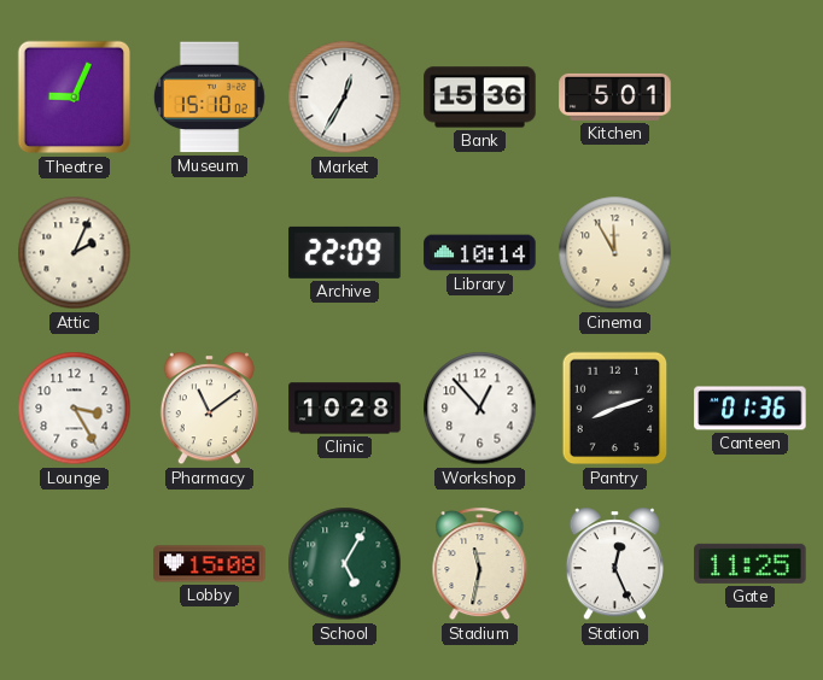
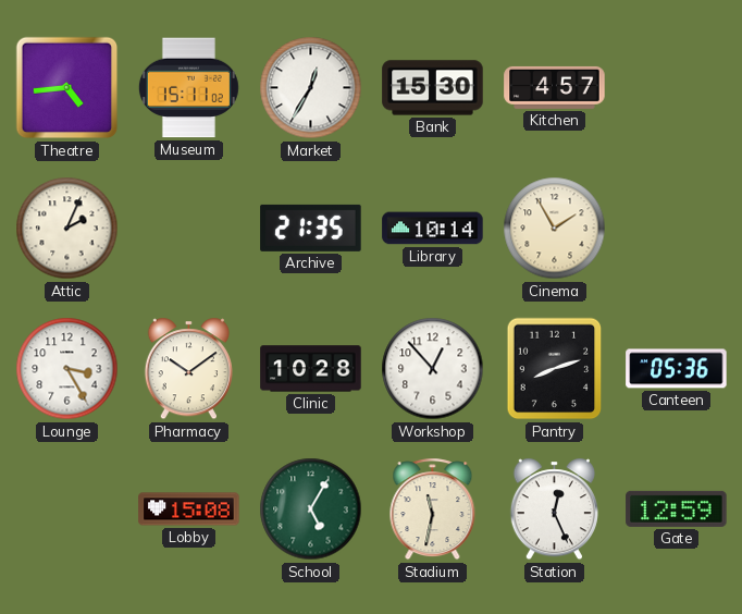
Theatre: 9:04 -> 4:44
Museum: 15:10 -> 15:11
Bank: 15:36 -> 15:30
Kitchen: 5:01 -> 4:57
Archive: 22:09 -> 21:35
Cinema: 11:55 -> 1:55
Pharmacy: 11:09 -> 10:09
Canteen: 01:36 -> 05:36
Gate: 11:25 -> 12:59
